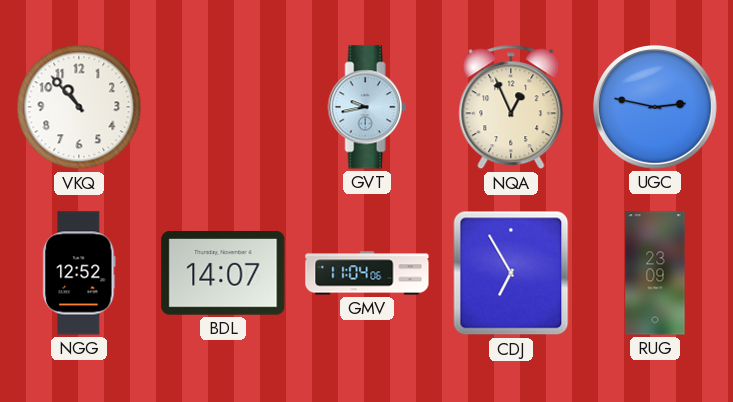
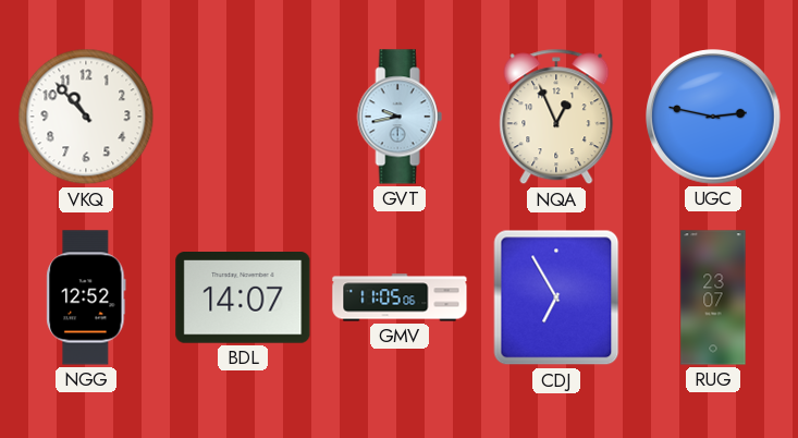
GMV: 11:04 -> 11:05
RUG: 23:09 -> 23:07
